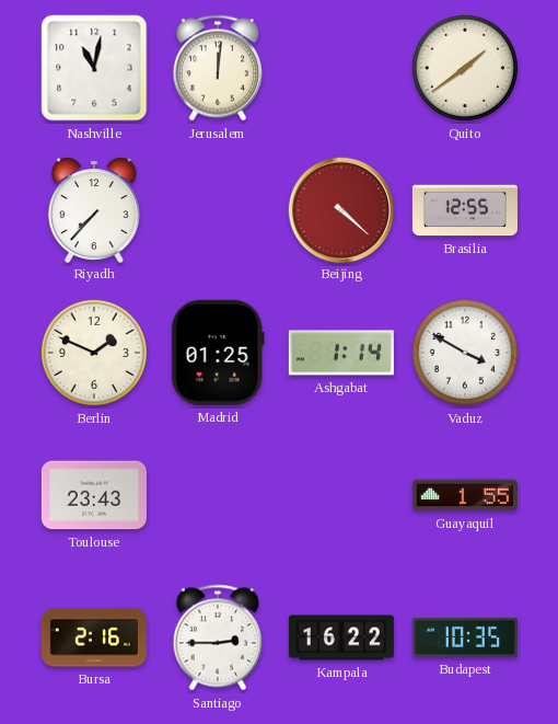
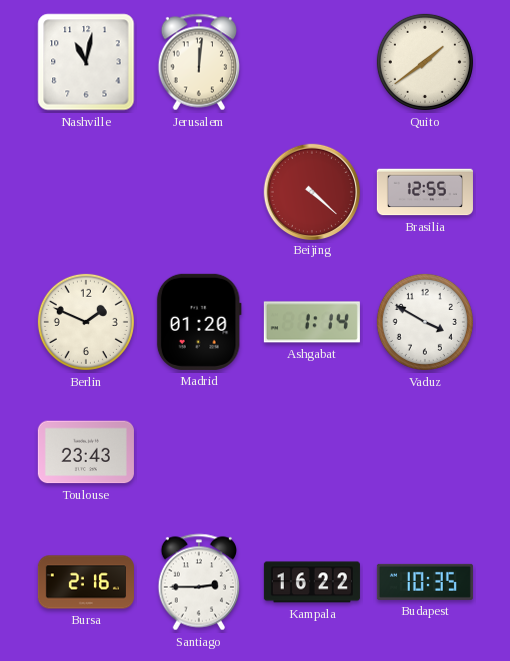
Riyadh: 7:37 -> none
Madrid: 01:25 -> 01:20
Guayaquil: 1:55 -> none
